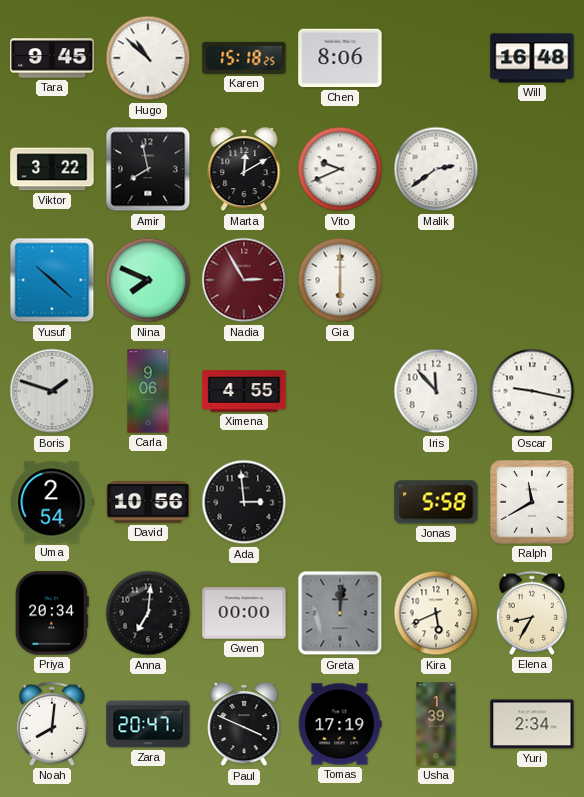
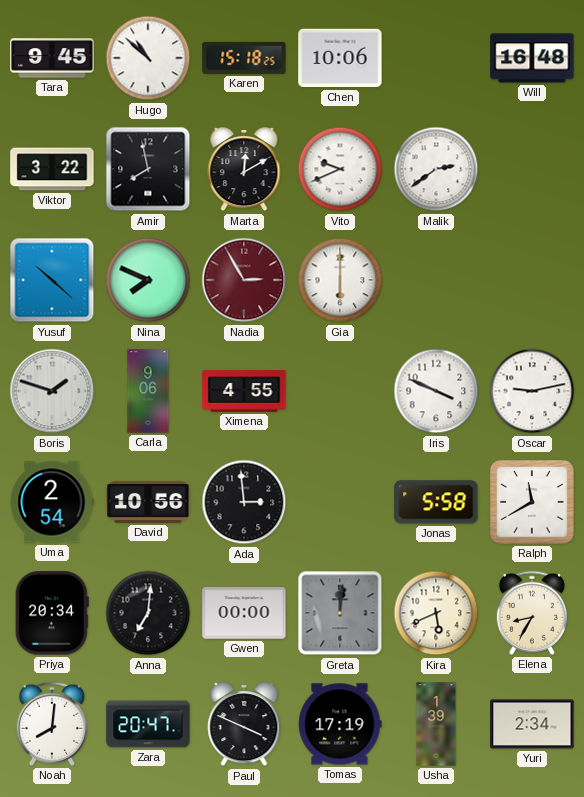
Chen: 8:06 -> 10:06
Iris: 11:53 -> 3:49
Oscar: 9:17 -> 9:13
